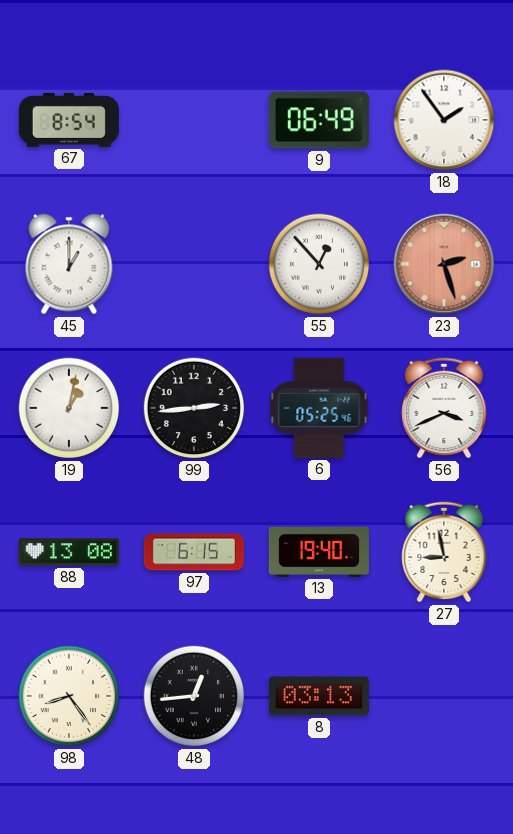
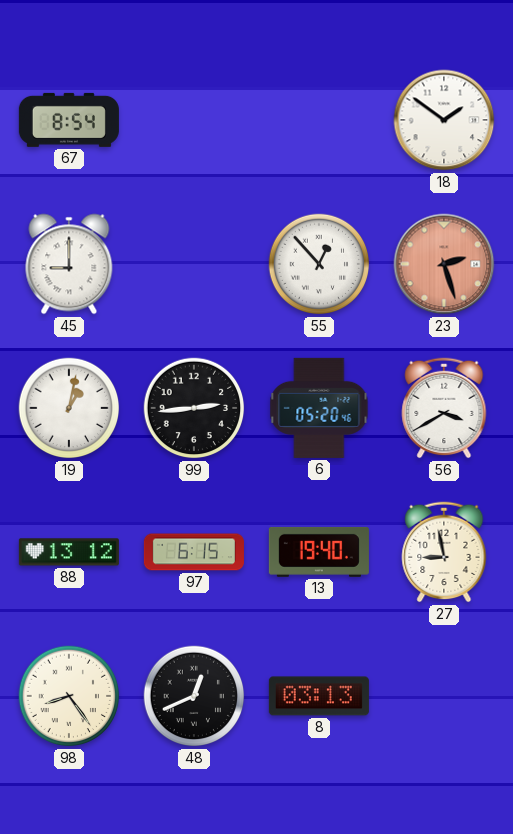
9: 06:49 -> none
18: 1:54 -> 1:51
45: 1:00 -> 9:00
6: 05:25 -> 05:20
56: 3:41 -> 3:40
88: 13:08 -> 13:12
48: 12:44 -> 12:41
